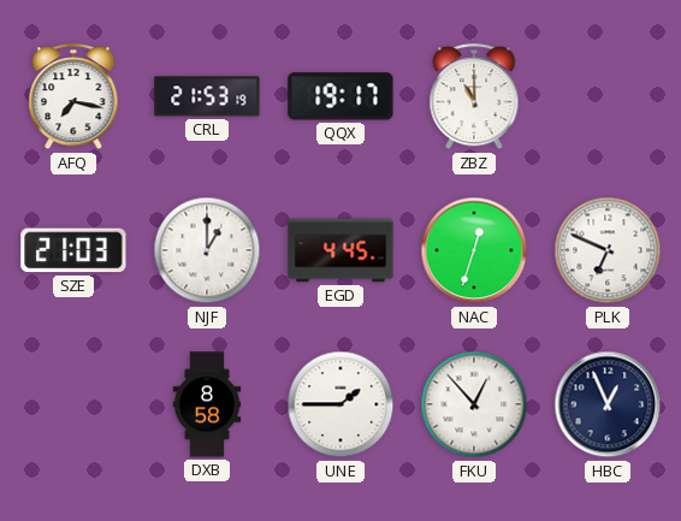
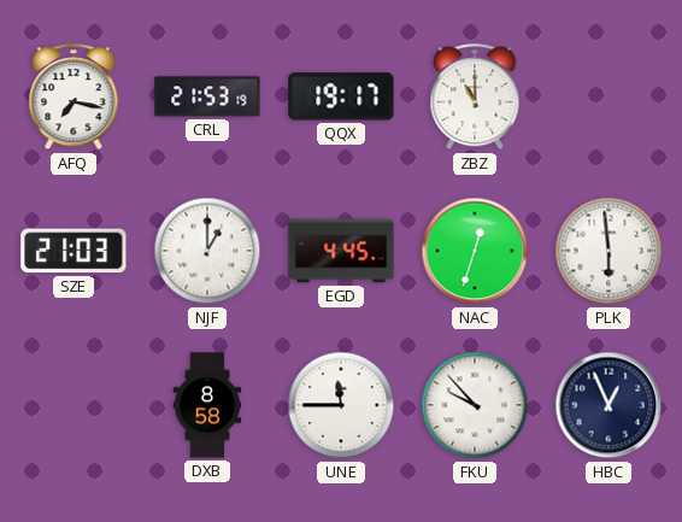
PLK: 6:49 -> 5:59
UNE: 1:45 -> 11:45
FKU: 12:53 -> 9:53
